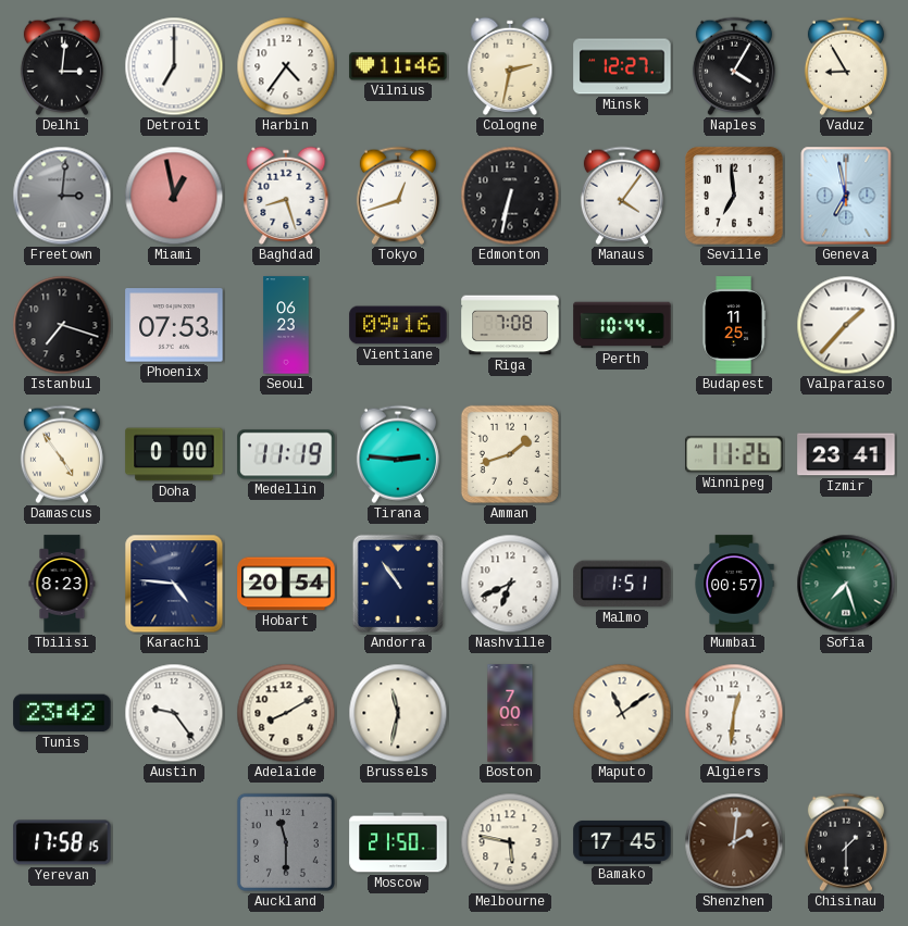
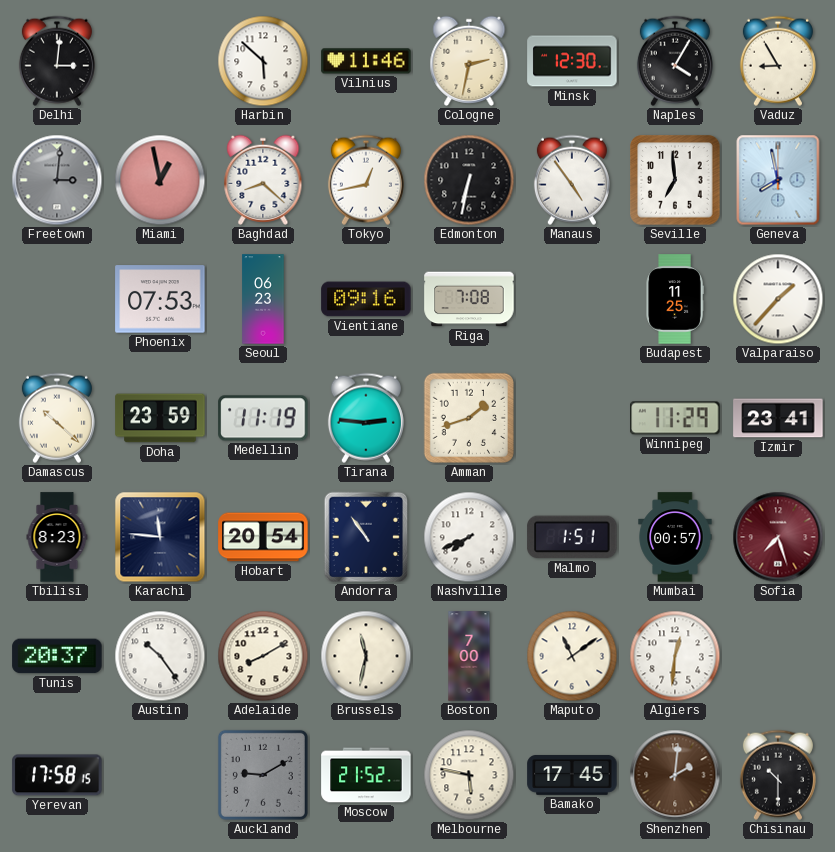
Detroit: 7:00 -> none
Harbin: 4:36 -> 5:52
Minsk: 12:27 -> 12:30
Baghdad: 8:27 -> 8:22
Tokyo: 12:42 -> 12:43
Manaus: 4:06 -> 4:54
Geneva: 6:58 -> 7:58
Istanbul: 7:18 -> none
Perth: 10:44 -> none
Damascus: 4:54 -> 10:22
Doha: 0:00 -> 23:59
Winnipeg: 11:26 -> 11:29
Karachi: 4:46 -> 11:46
Nashville: 6:41 -> 7:41
Sofia dial: green -> burgundy
Tunis: 23:42 -> 20:37
Austin: 9:24 -> 10:24
Auckland: 11:30 -> 9:10
Moscow: 21:50 -> 21:52
Chisinau: 1:30 -> 10:30
